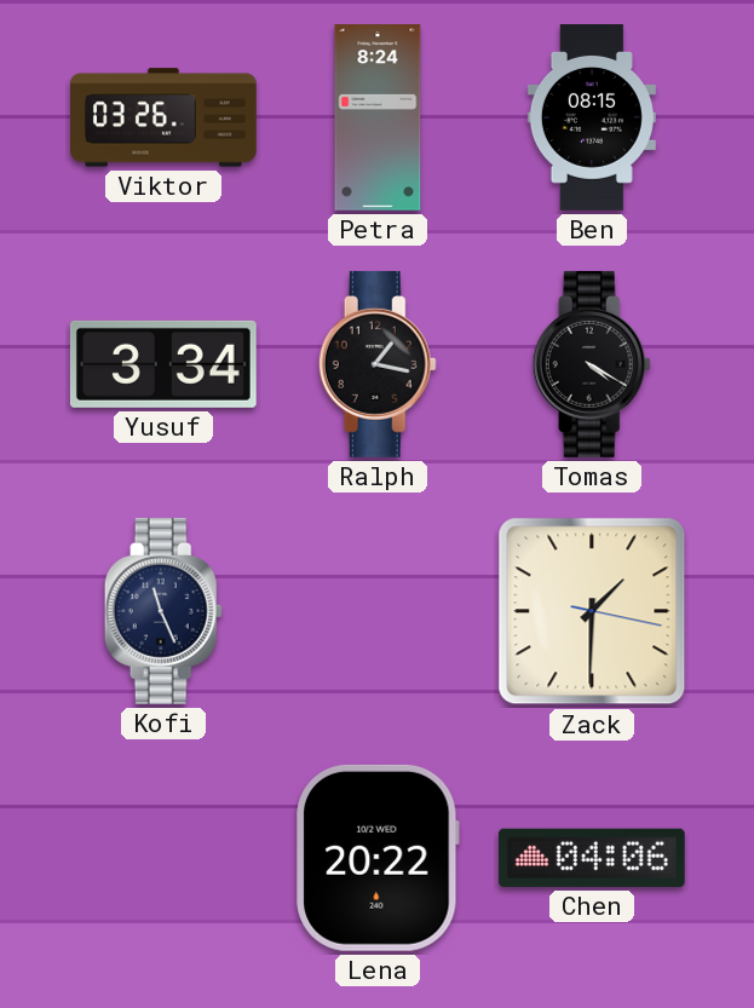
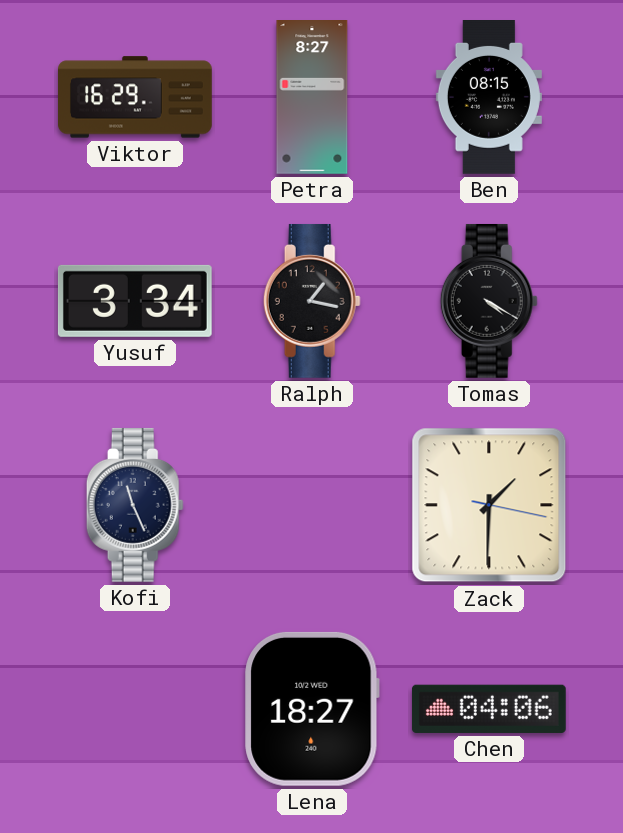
Viktor: 03:26 -> 16:29
Petra: 8:24 -> 8:27
Lena: 20:22 -> 18:27
